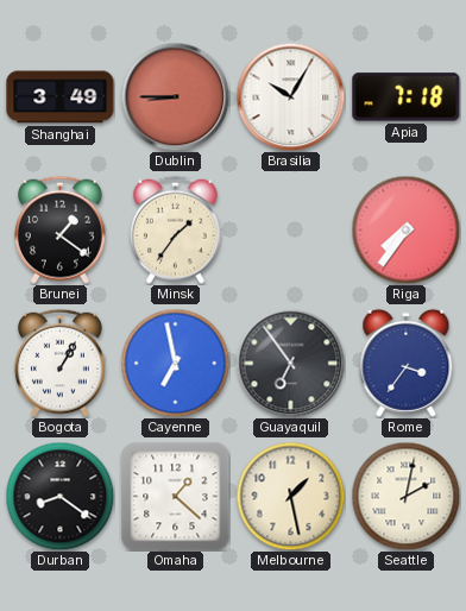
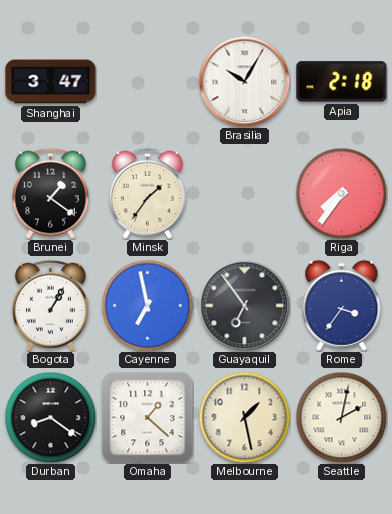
Shanghai: 3:49 -> 3:47
Dublin: 8:45 -> none
Apia: 7:18 -> 2:18
